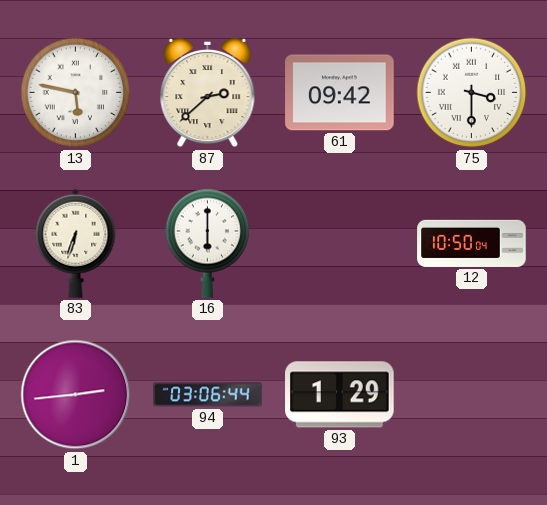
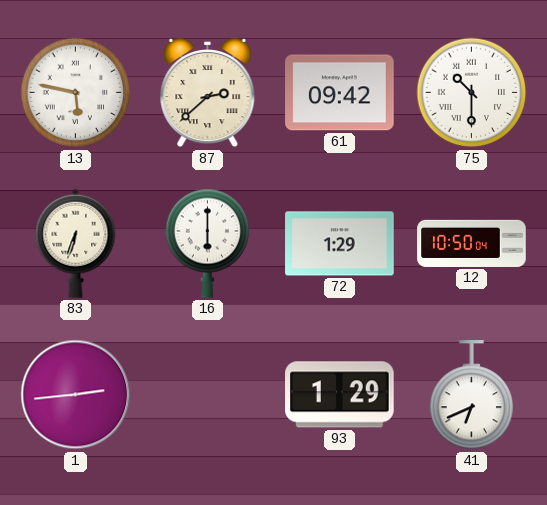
75: 3:30 -> 10:30
72: none -> 1:29
94: 03:06 -> none
41: none -> 6:41
